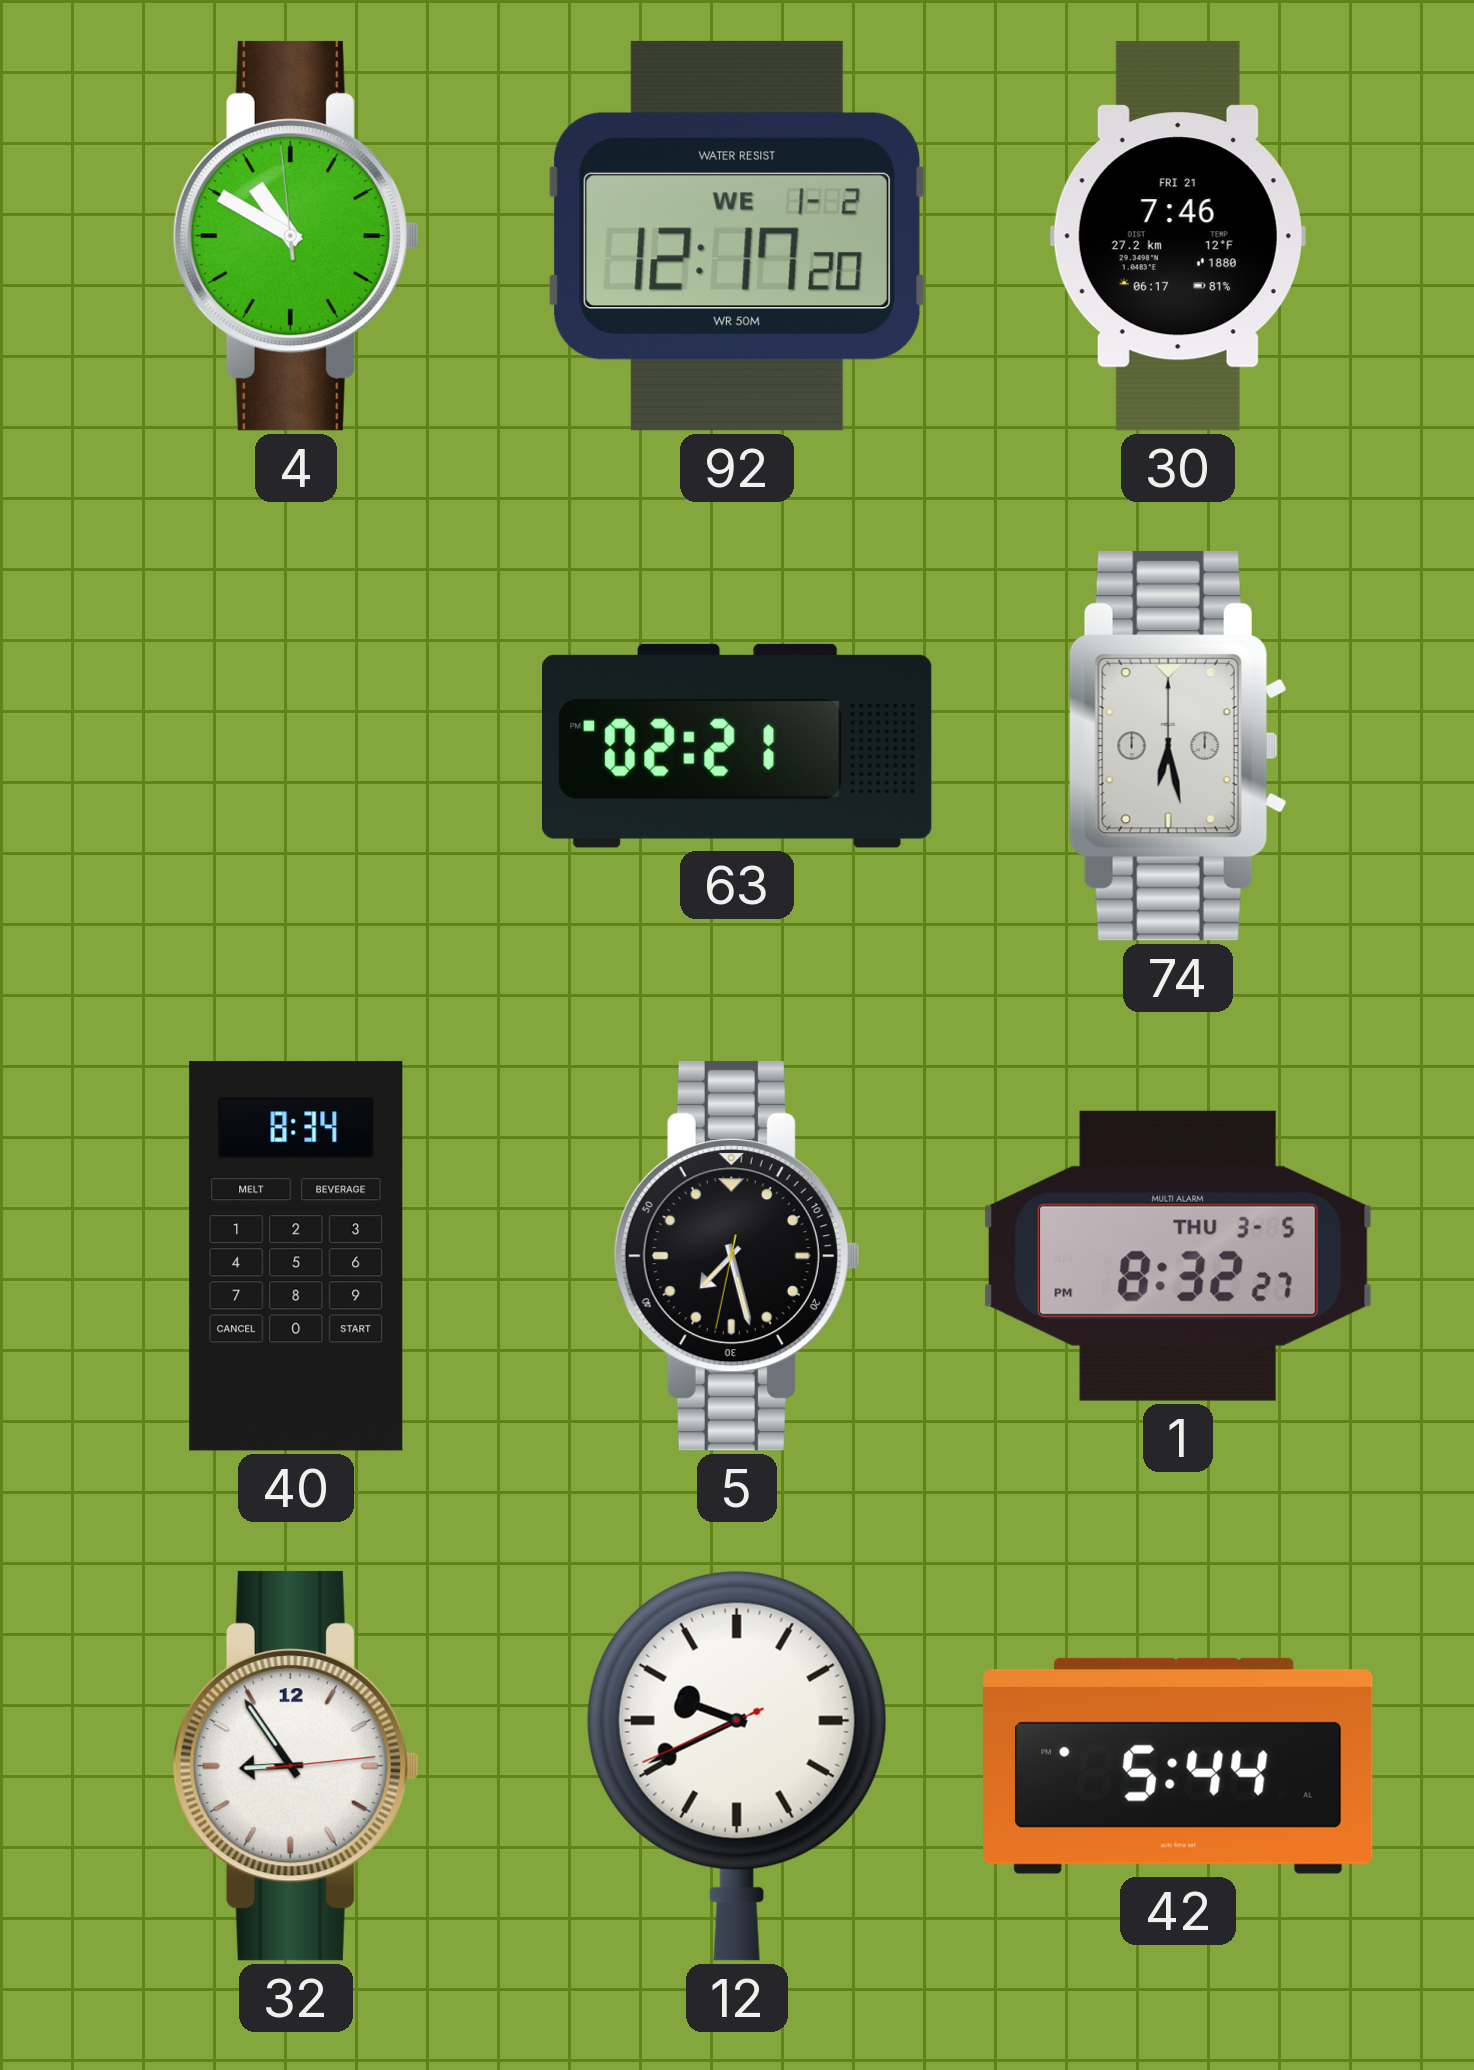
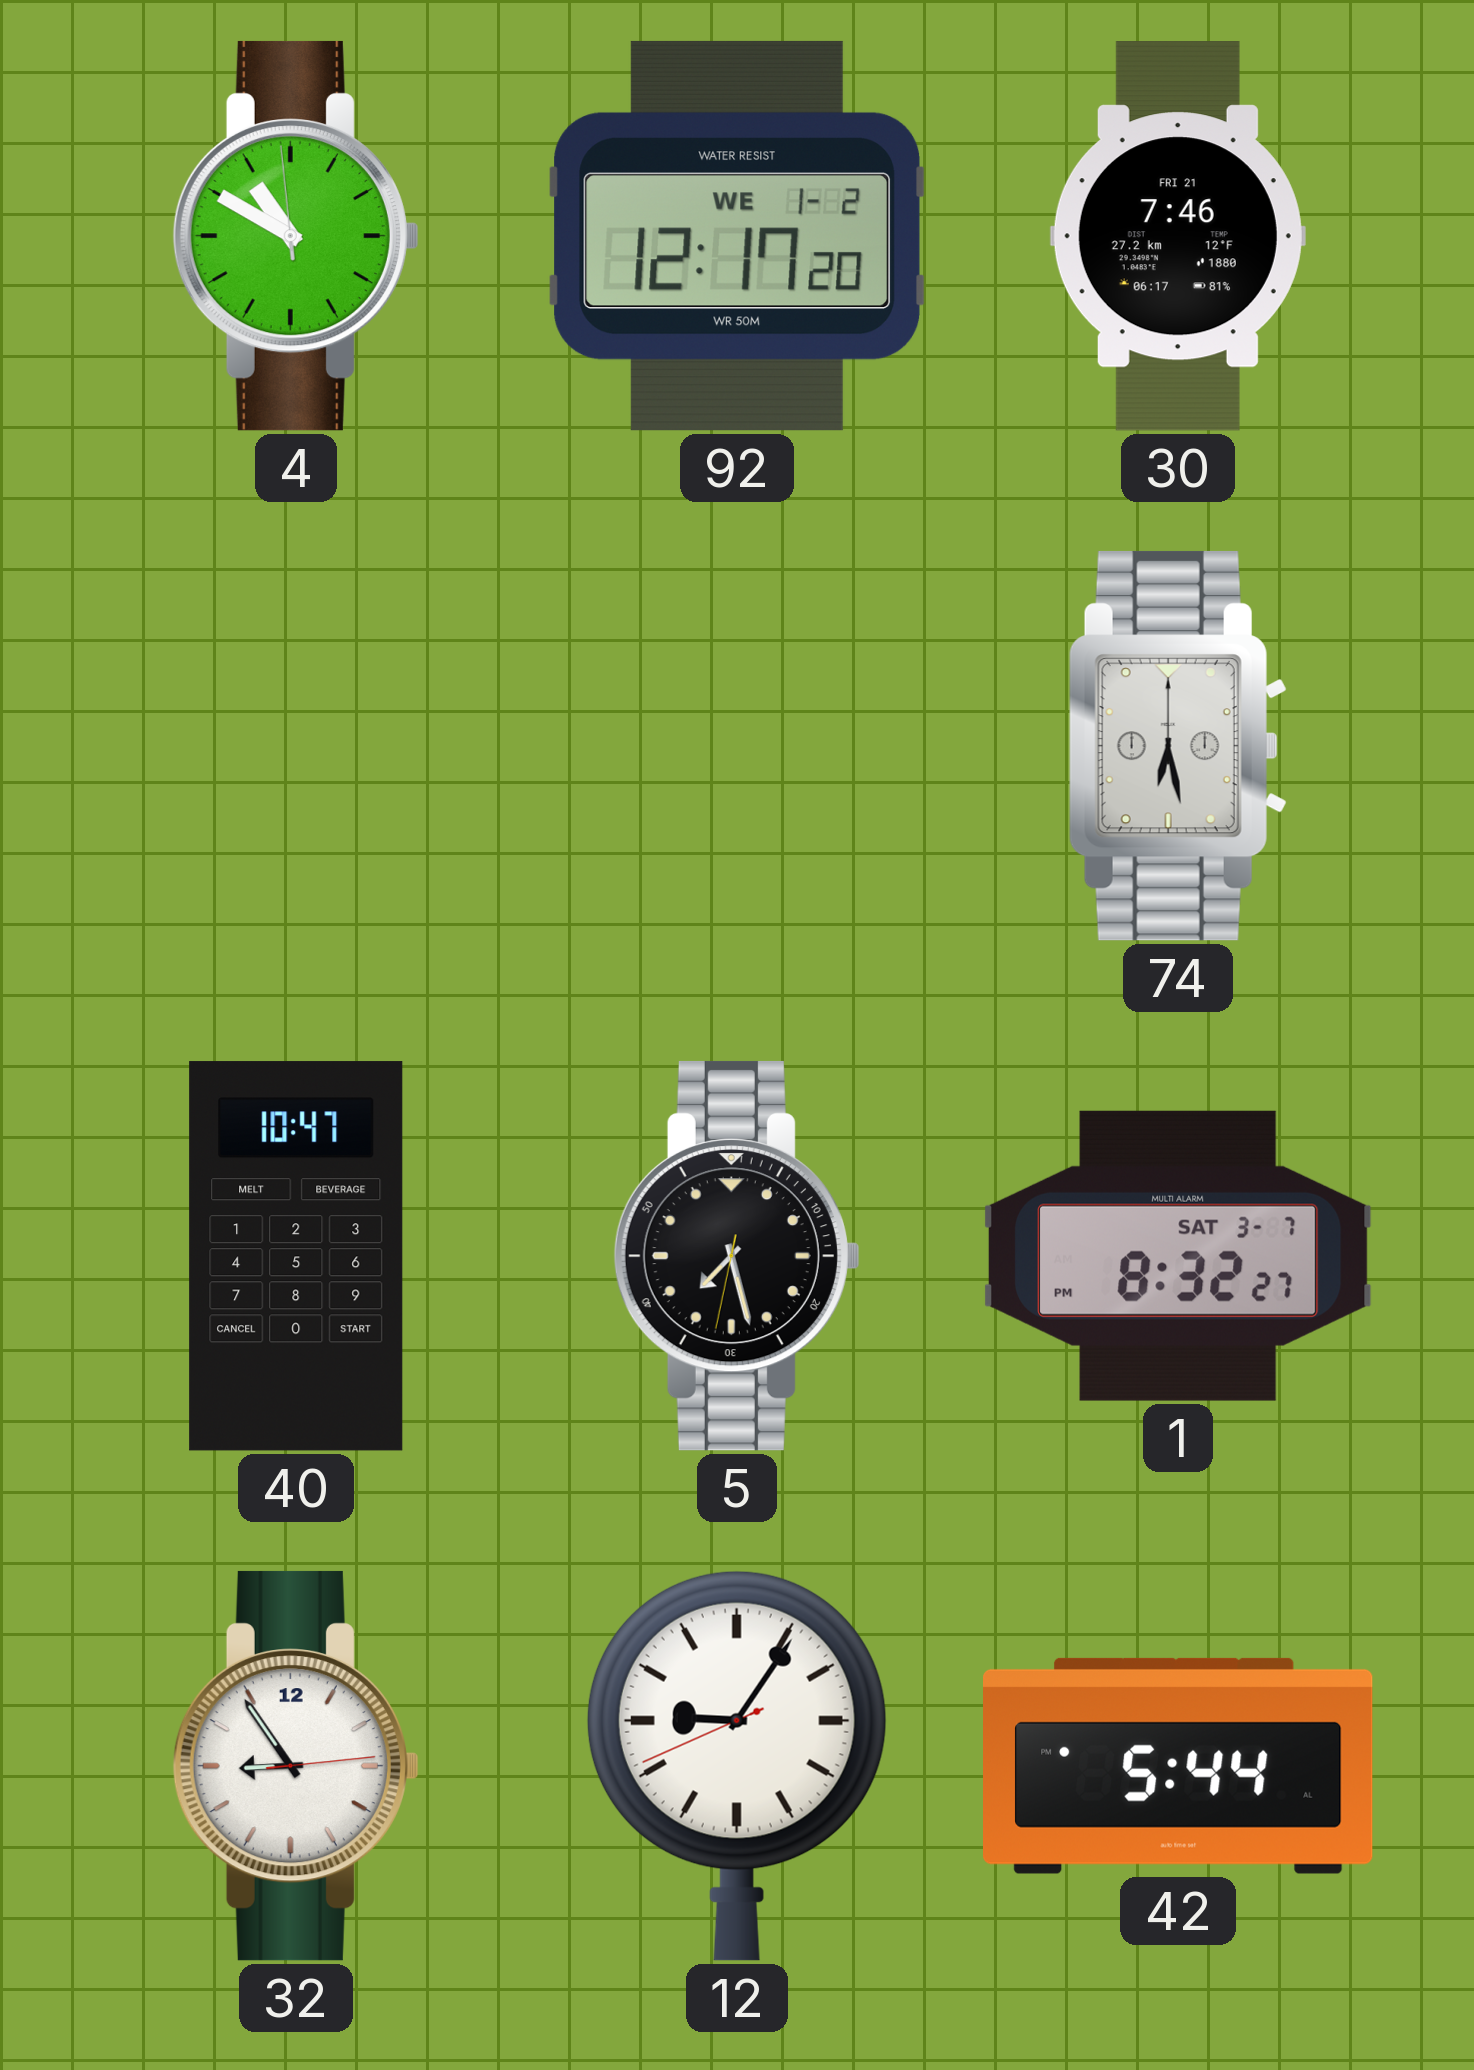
63: 02:21 -> none
40: 8:34 -> 10:47
1 date: THU 3-5 -> SAT 3-7
12: 9:40 -> 9:05
